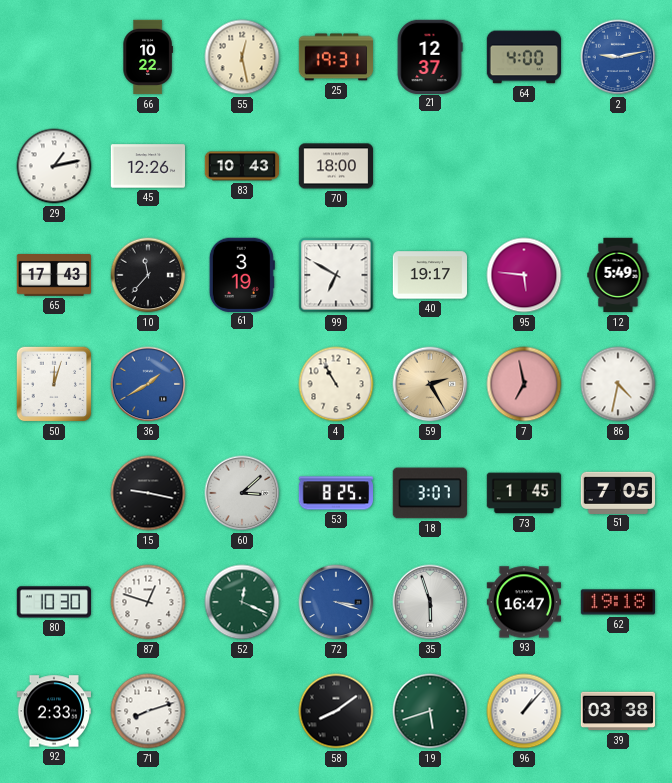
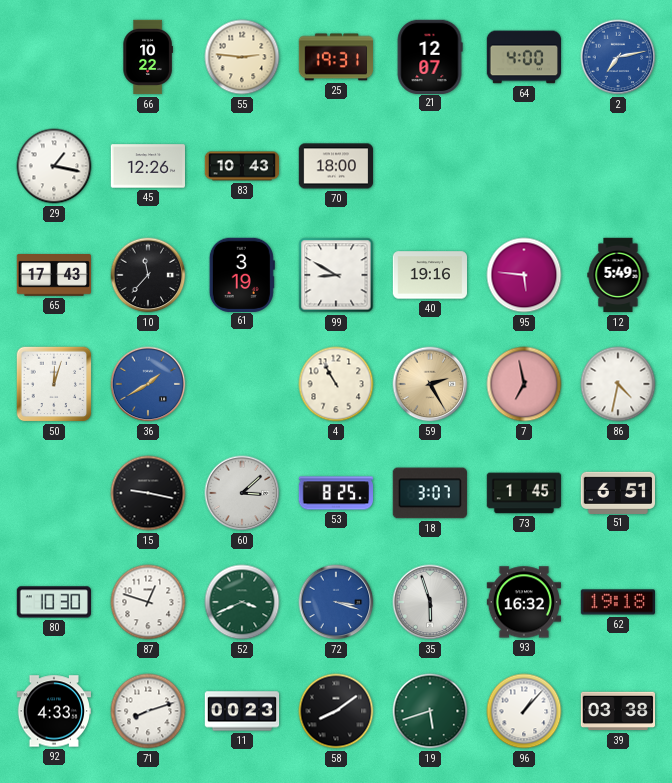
55: 12:28 -> 2:46
21: 12:37 -> 12:07
2: 9:13 -> 7:13
29: 1:13 -> 1:17
99: 6:50 -> 8:50
40: 19:17 -> 19:16
51: 7:05 -> 6:51
52: 12:19 -> 3:41
93: 16:47 -> 16:32
92: 2:33 -> 4:33
11: none -> 00:23
